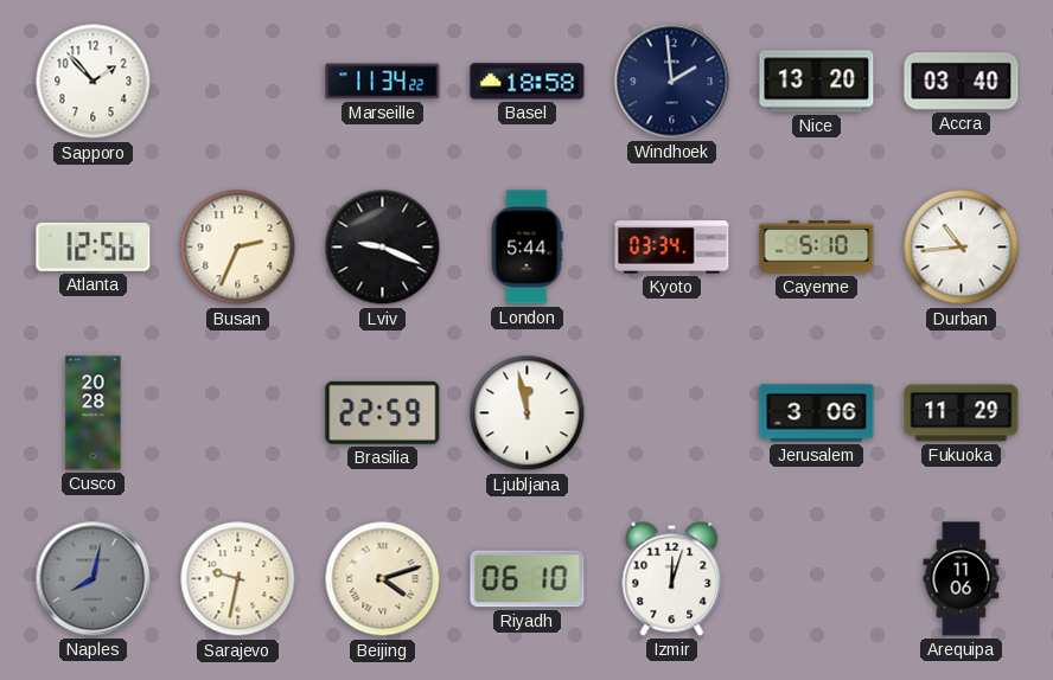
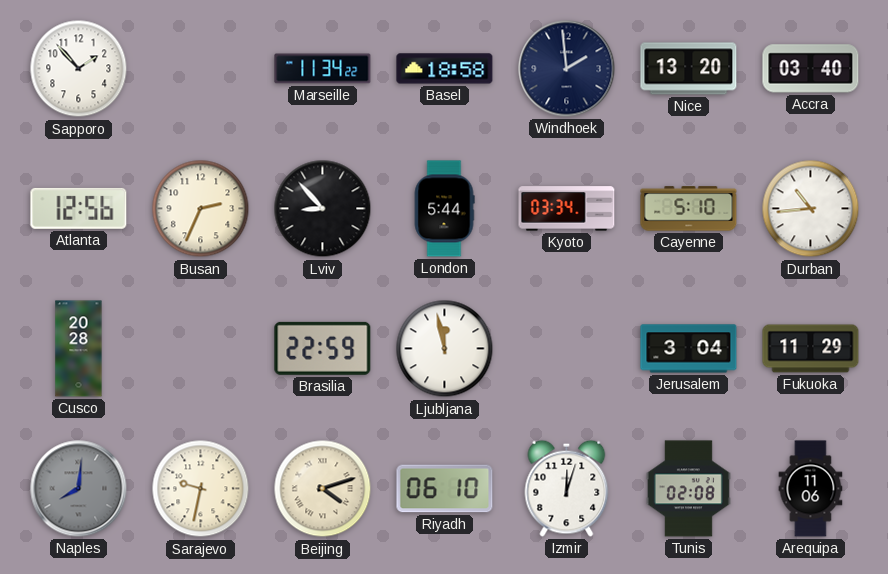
Lviv: 9:19 -> 8:53
Jerusalem: 3:06 -> 3:04
Naples: 8:02 -> 8:01
Tunis: none -> 02:08
